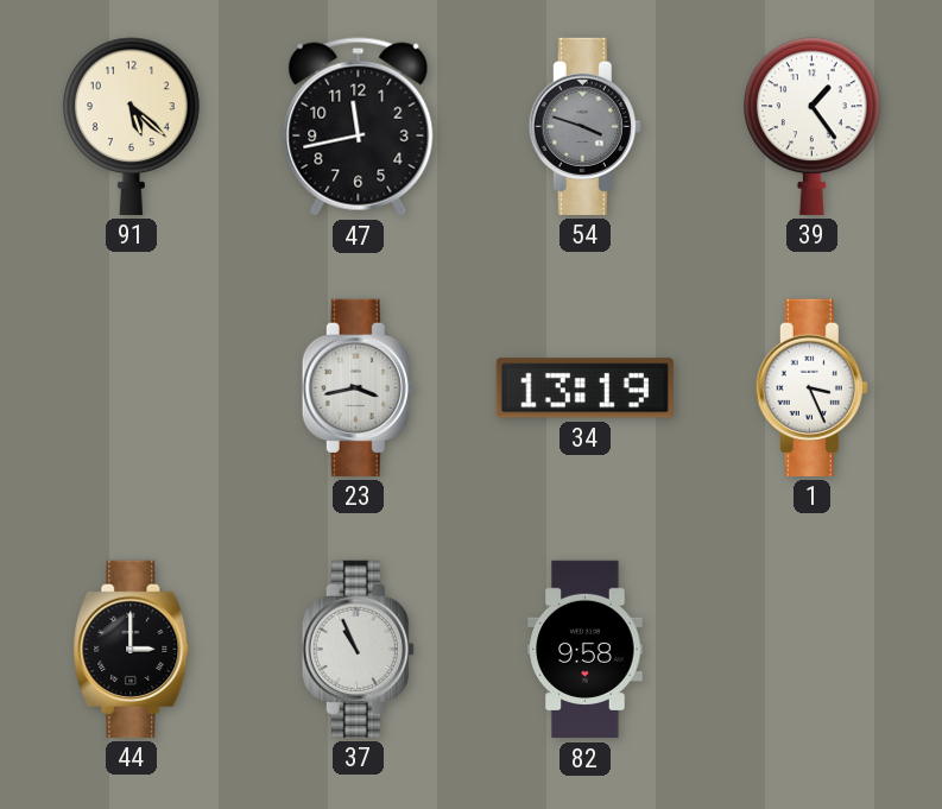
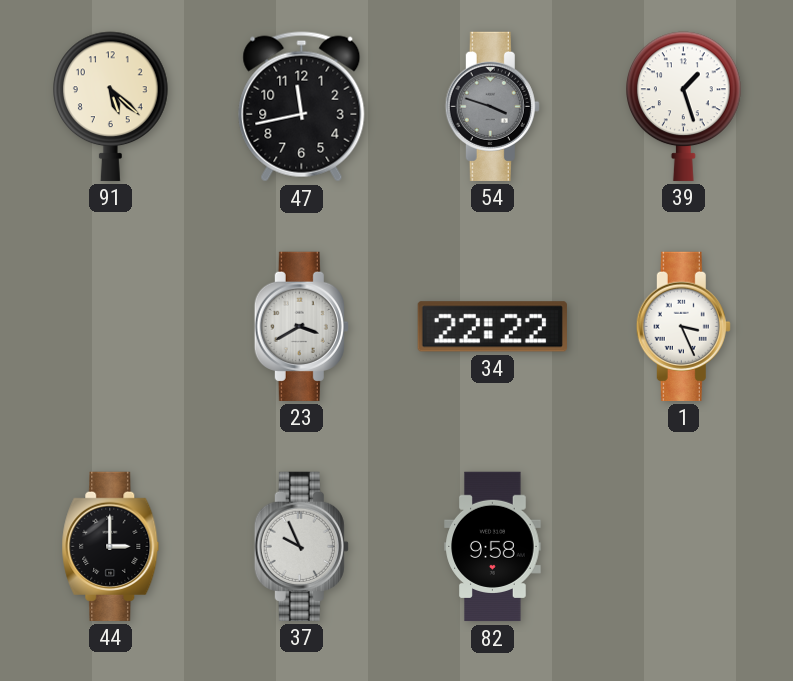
39: 1:24 -> 1:27
23: 3:43 -> 3:40
34: 13:19 -> 22:22
37: 10:56 -> 9:56
